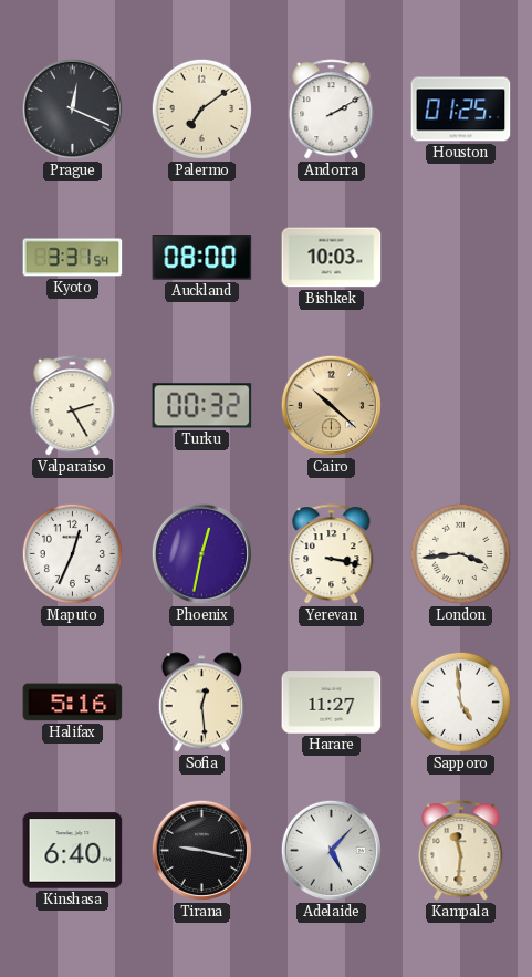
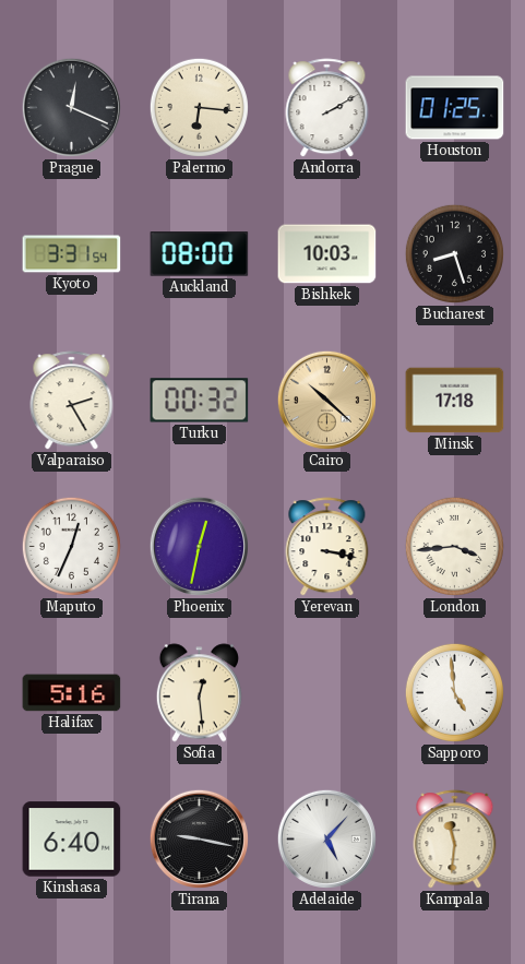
Palermo: 7:09 -> 6:16
Bucharest: none -> 8:27
Minsk: none -> 17:18
Harare: 11:27 -> none
